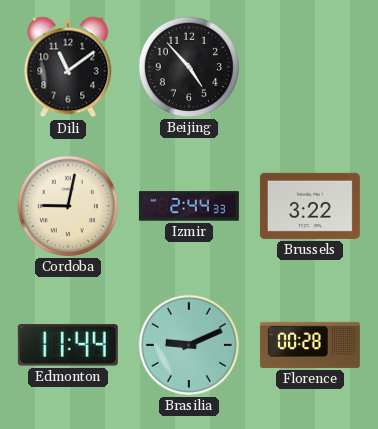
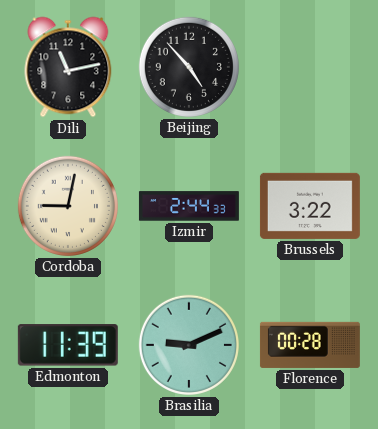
Dili: 11:09 -> 11:13
Edmonton: 11:44 -> 11:39
